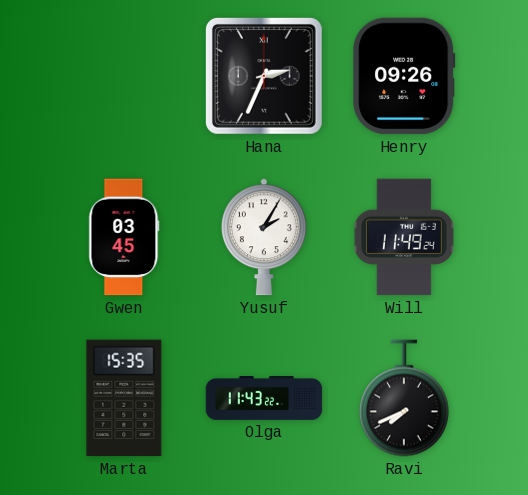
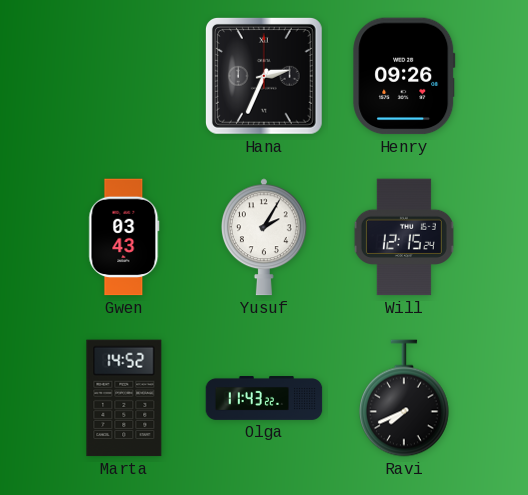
Gwen: 03:45 -> 03:43
Will: 11:49 -> 12:15
Marta: 15:35 -> 14:52
